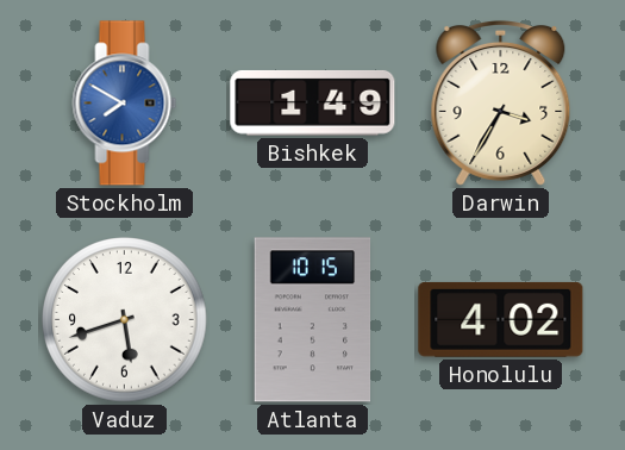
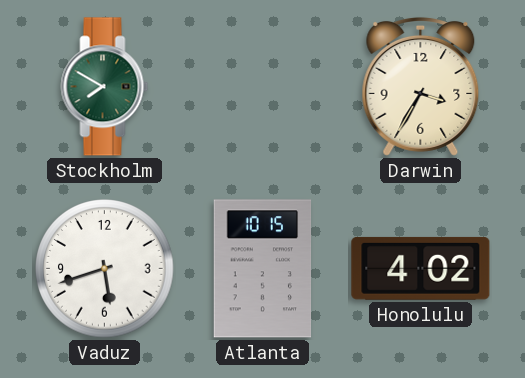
Stockholm dial: blue -> green
Bishkek: 1:49 -> none
